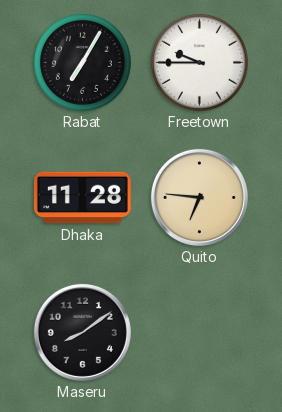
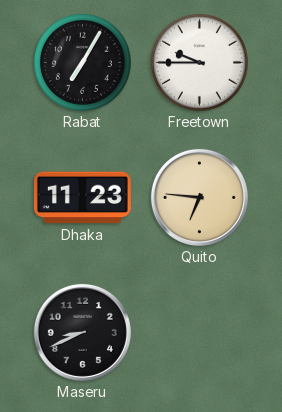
Dhaka: 11:28 -> 11:23
Maseru: 8:09 -> 8:41
